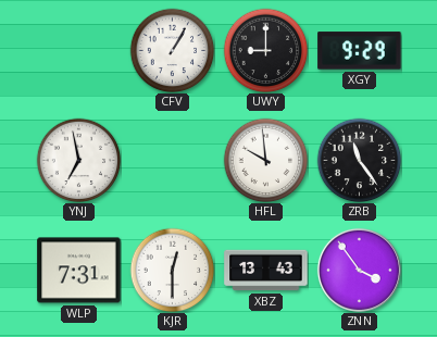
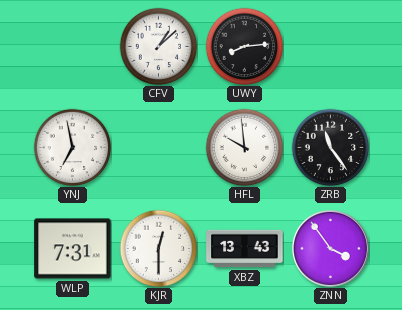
CFV: 1:05 -> 1:08
UWY: 9:00 -> 8:14
XGY: 9:29 -> none
